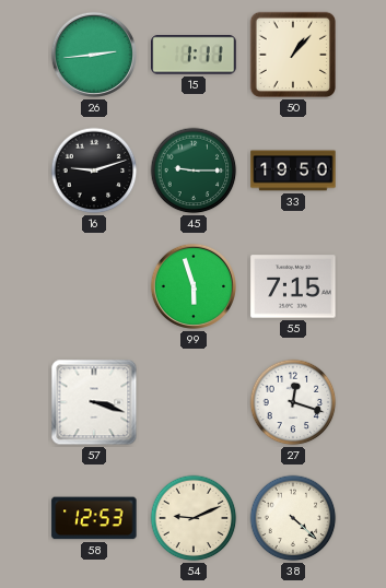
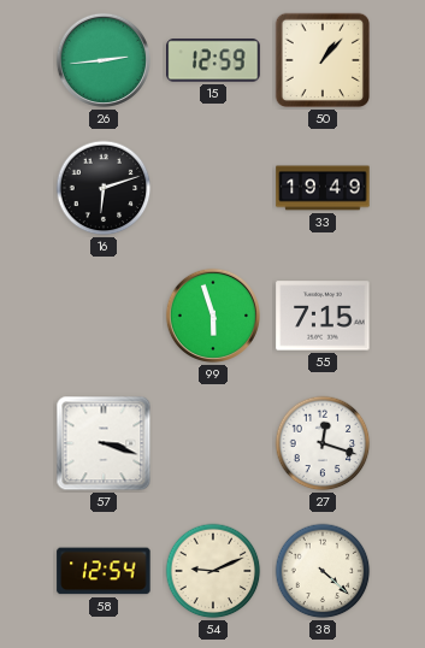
15: 1:11 -> 12:59
16: 9:12 -> 6:12
45: 9:15 -> none
33: 19:50 -> 19:49
58: 12:53 -> 12:54
